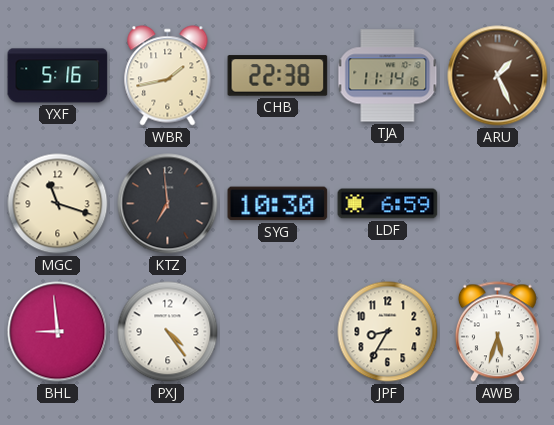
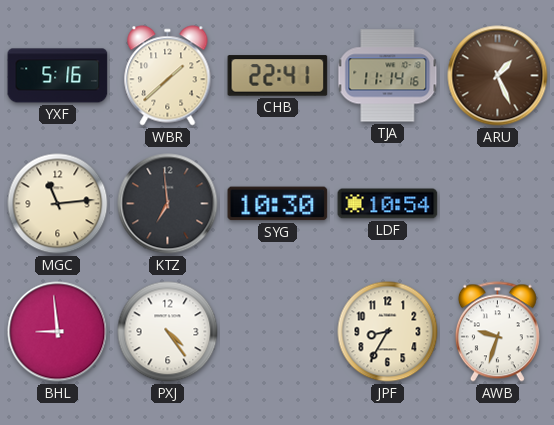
WBR: 1:43 -> 1:38
CHB: 22:38 -> 22:41
MGC: 11:18 -> 11:14
LDF: 6:59 -> 10:54
AWB: 5:33 -> 9:33
